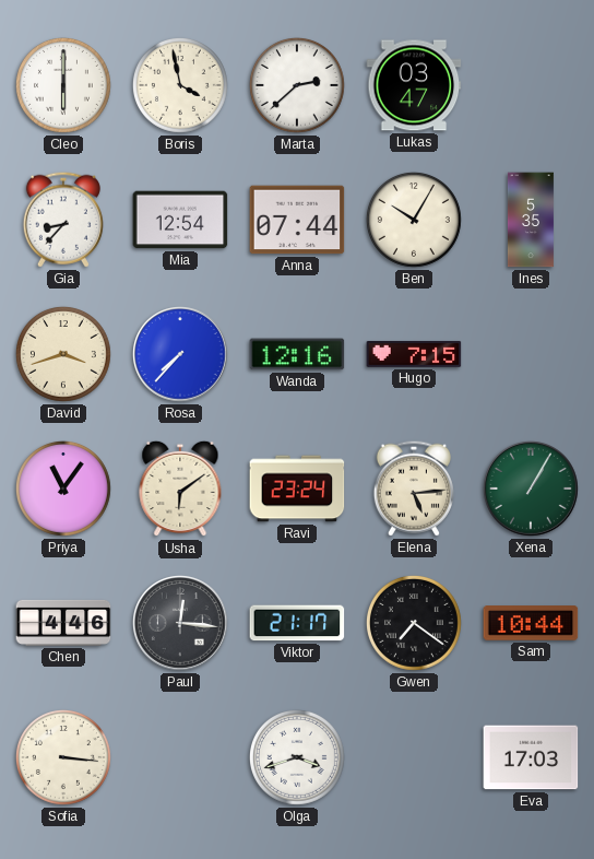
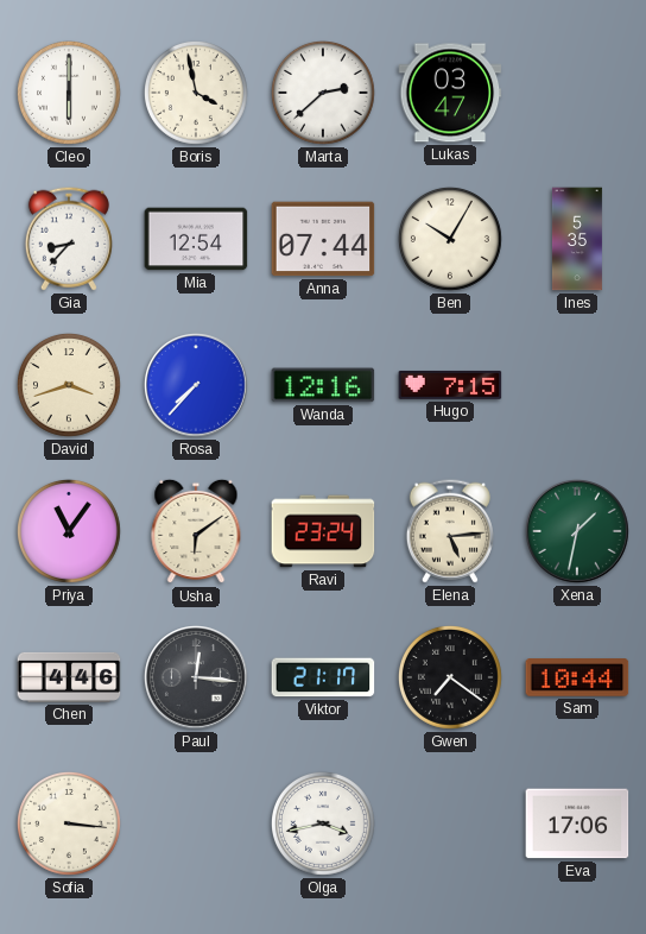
Xena: 1:05 -> 1:32
Olga: 3:42 -> 3:43
Eva: 17:03 -> 17:06
